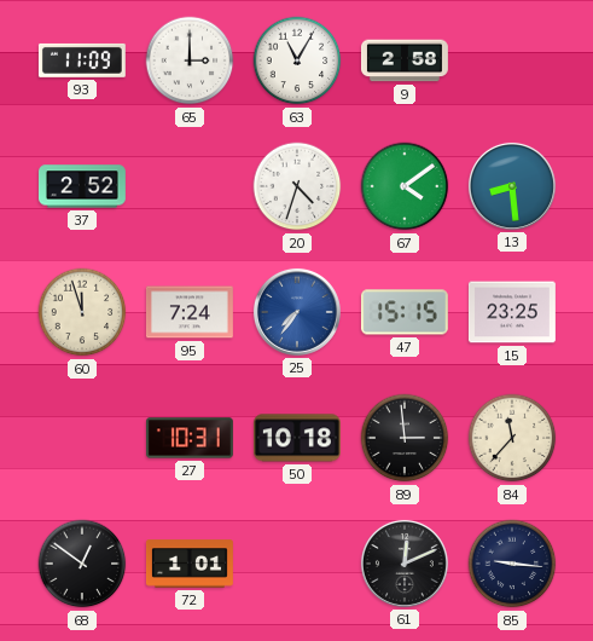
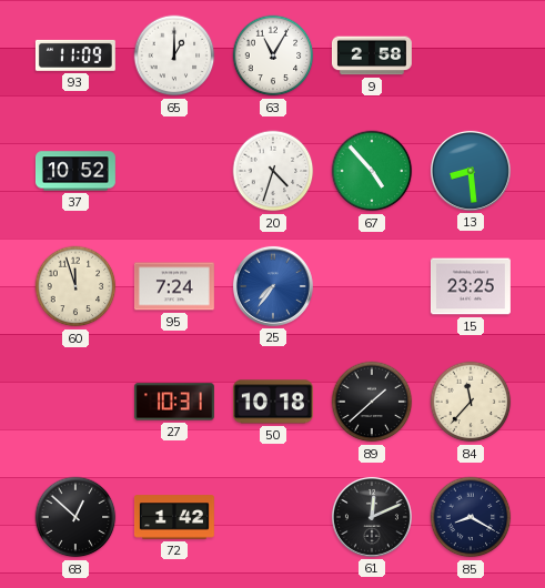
65: 3:00 -> 1:00
37: 2:52 -> 10:52
67: 4:09 -> 4:53
47: 15:15 -> none
89: 2:59 -> 1:38
68: 12:51 -> 12:52
72: 1:01 -> 1:42
85: 9:16 -> 8:20
